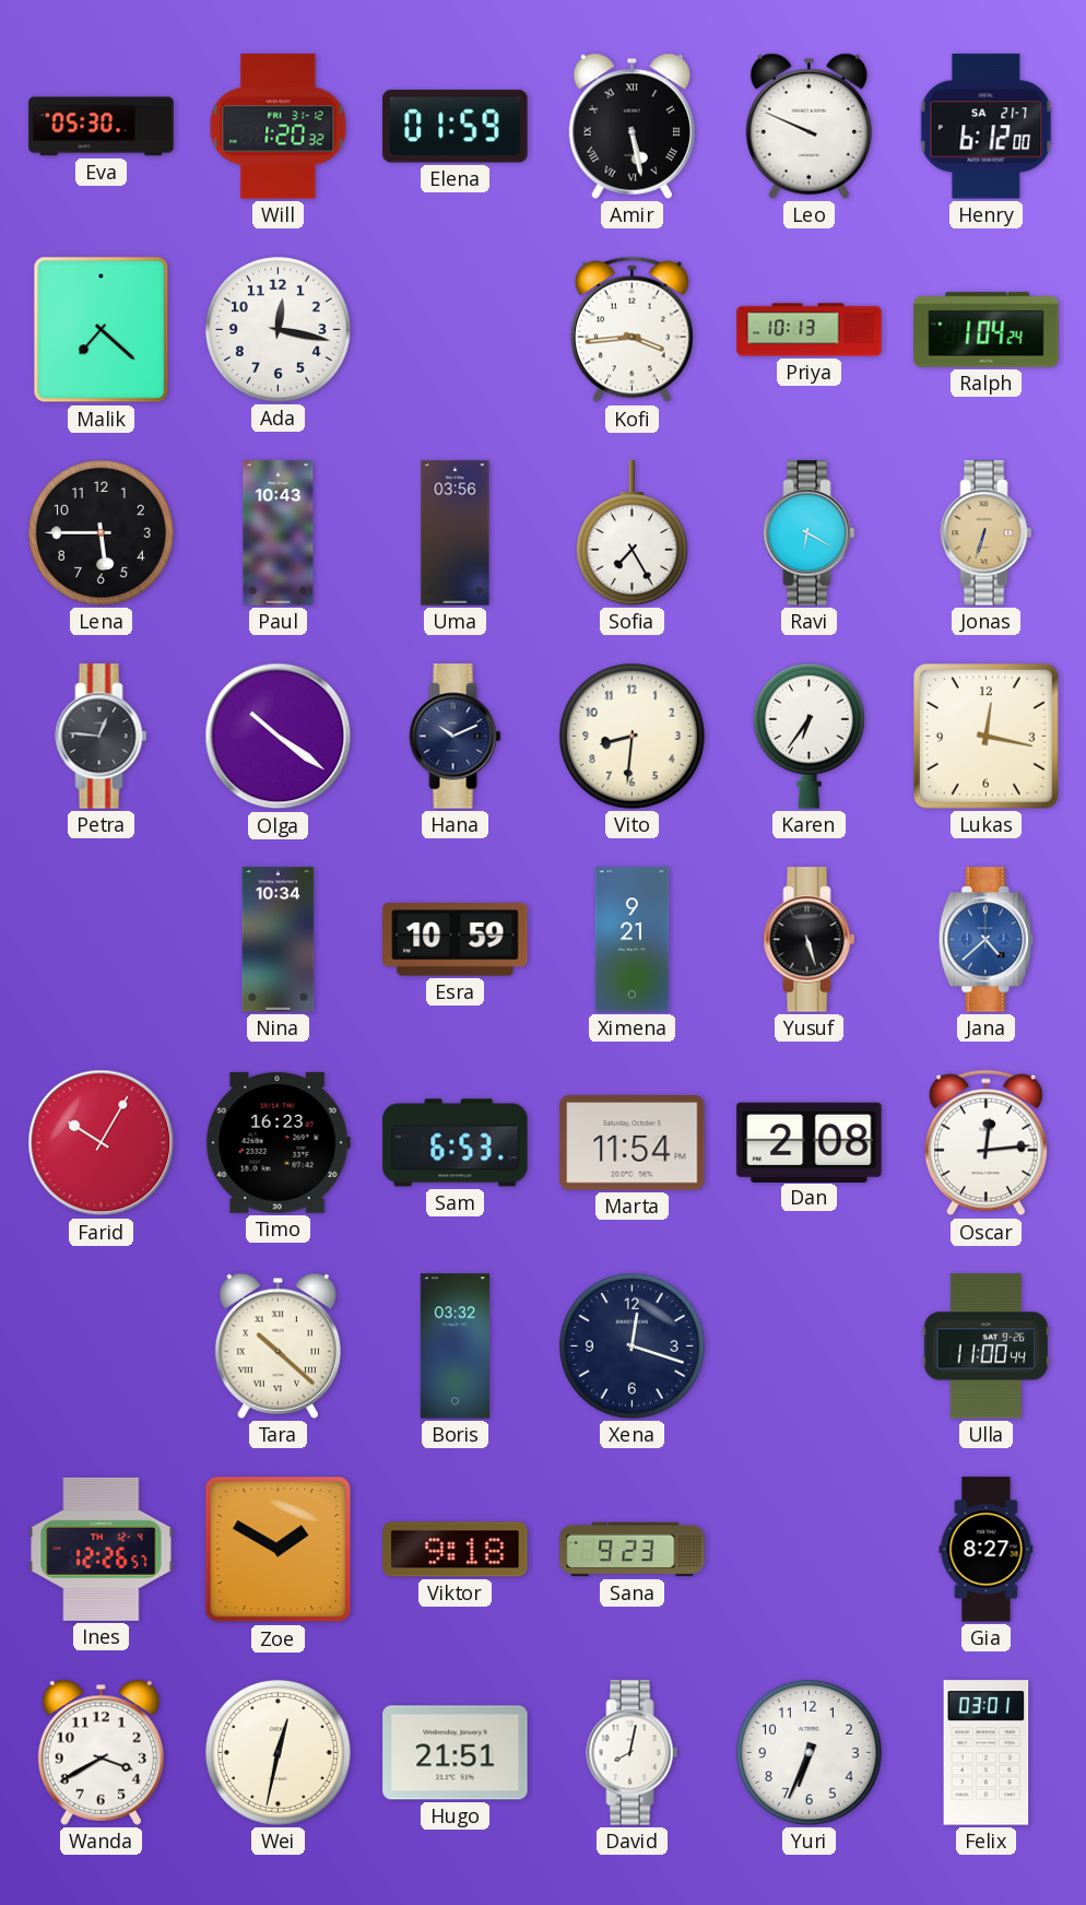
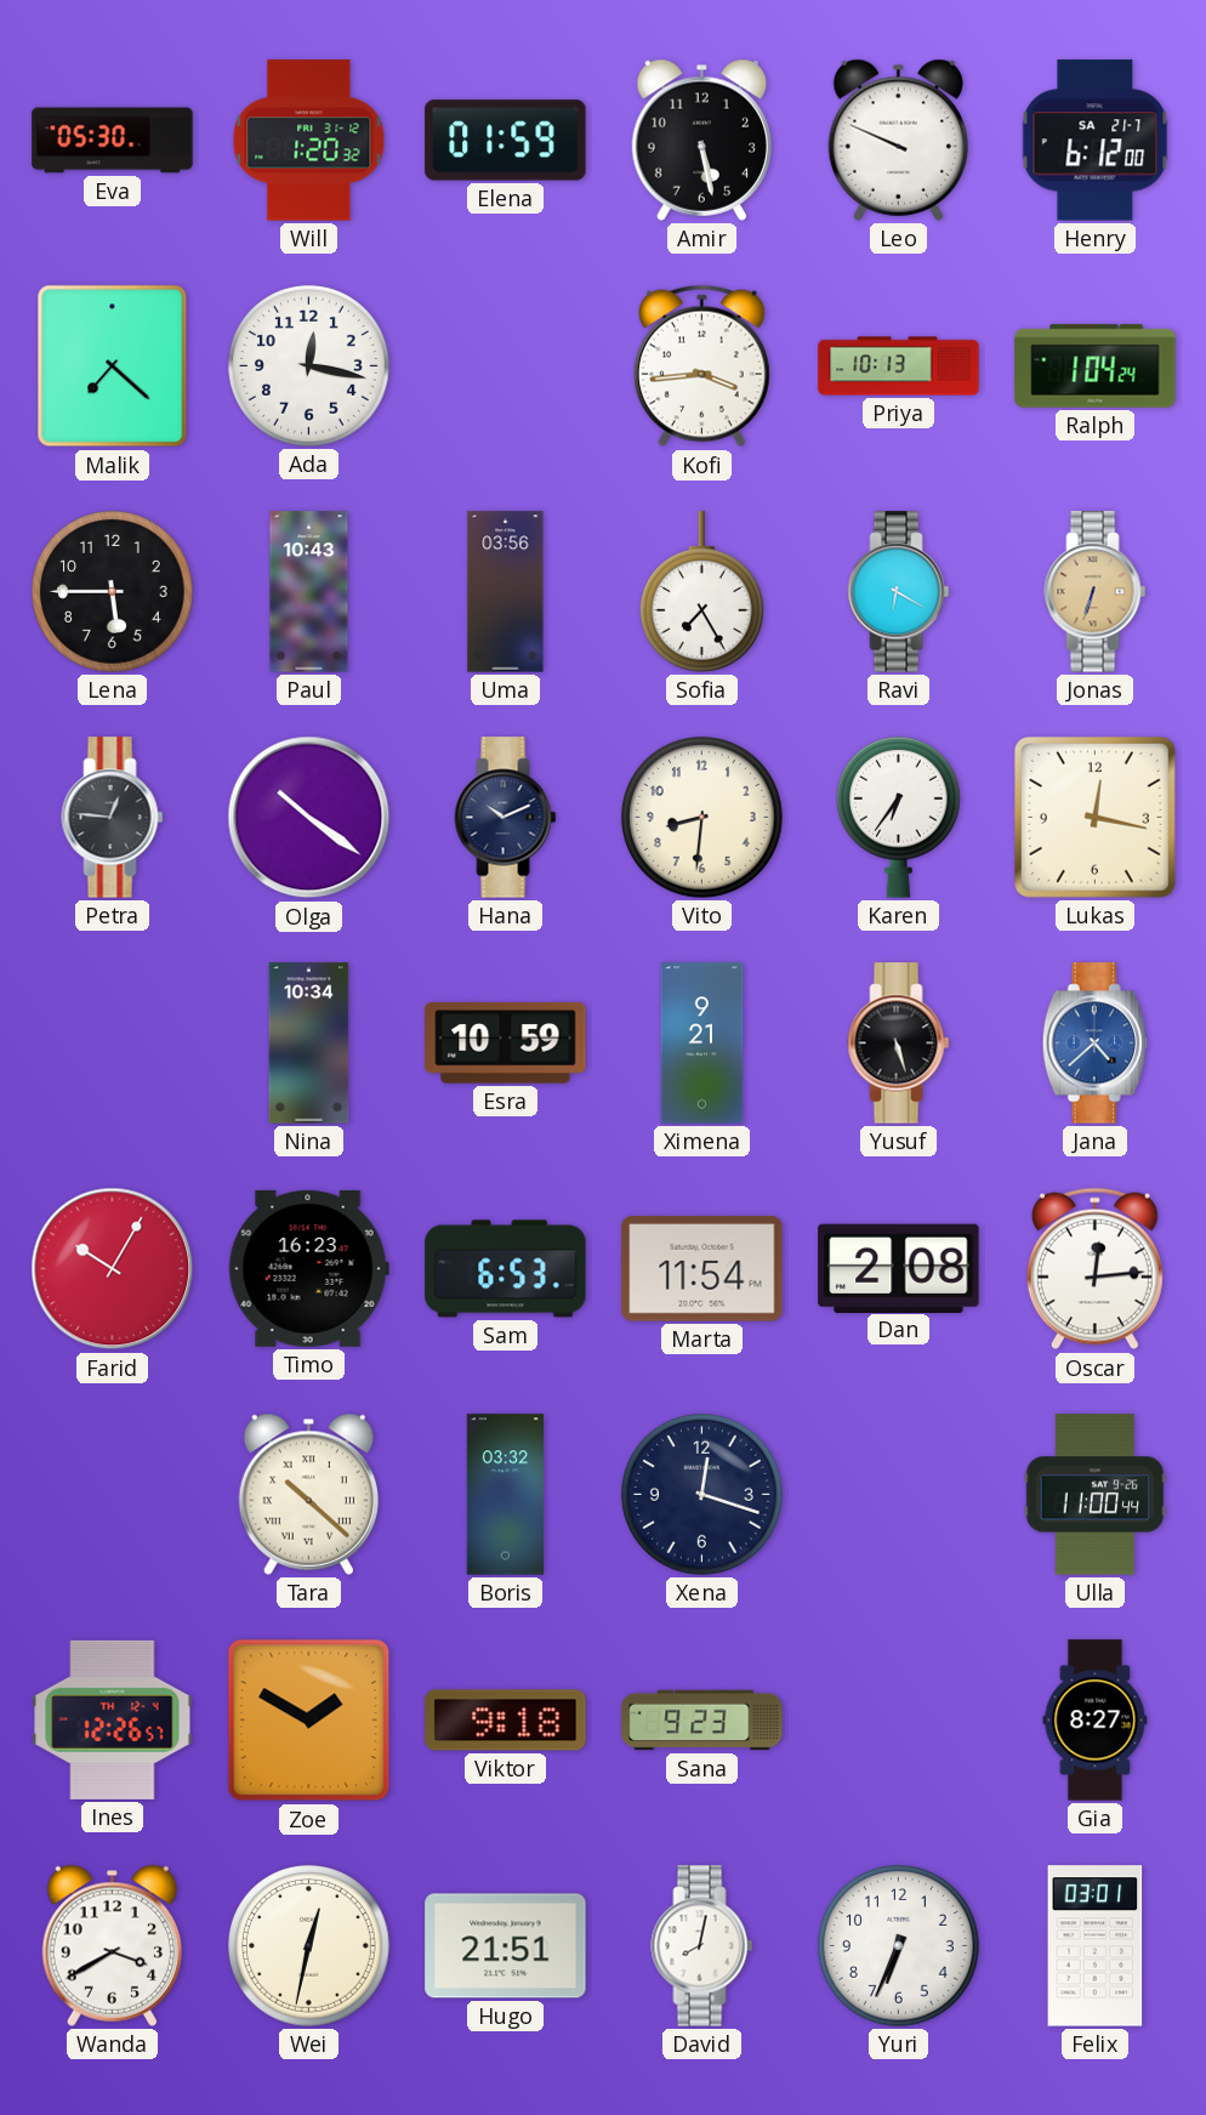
Amir numerals: Roman -> Arabic
